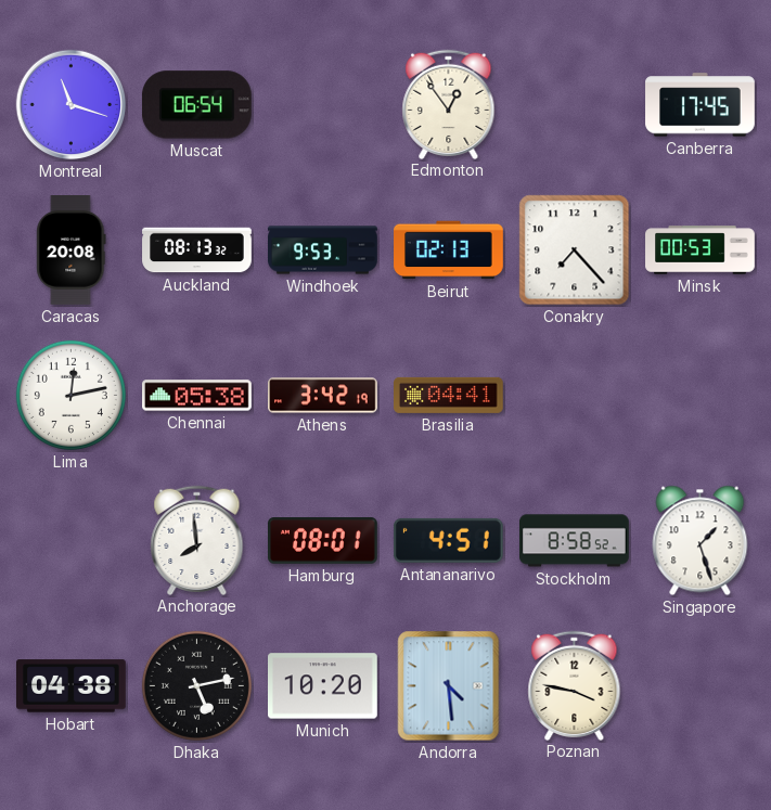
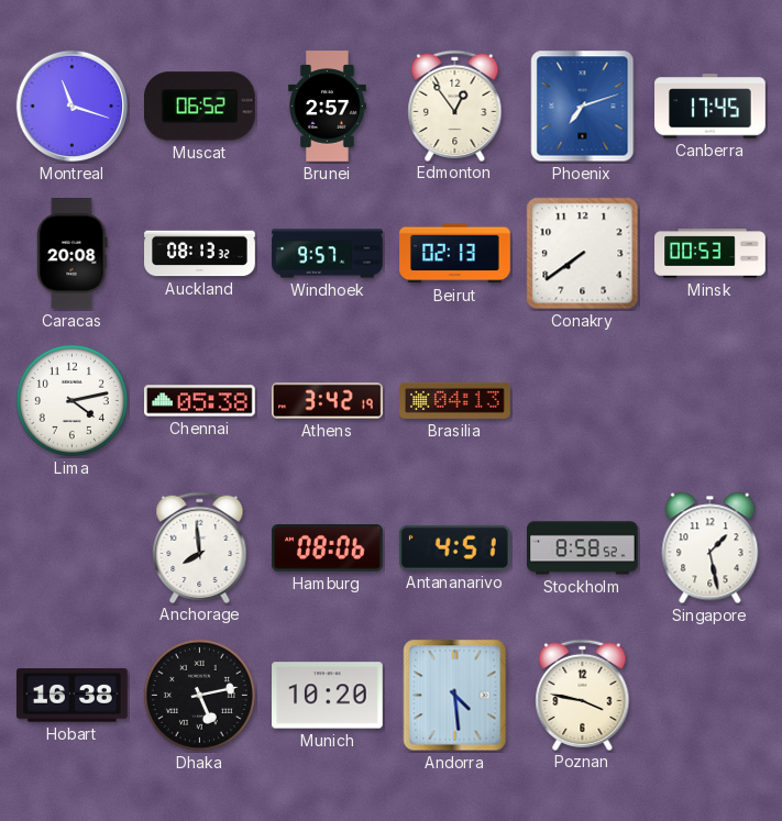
Muscat: 06:54 -> 06:52
Brunei: none -> 2:57
Phoenix: none -> 7:12
Windhoek: 9:53 -> 9:57
Conakry: 7:23 -> 7:39
Lima: 12:13 -> 4:13
Brasilia: 04:41 -> 04:13
Hamburg: 08:01 -> 08:06
Singapore: 1:27 -> 1:28
Hobart: 04:38 -> 16:38
